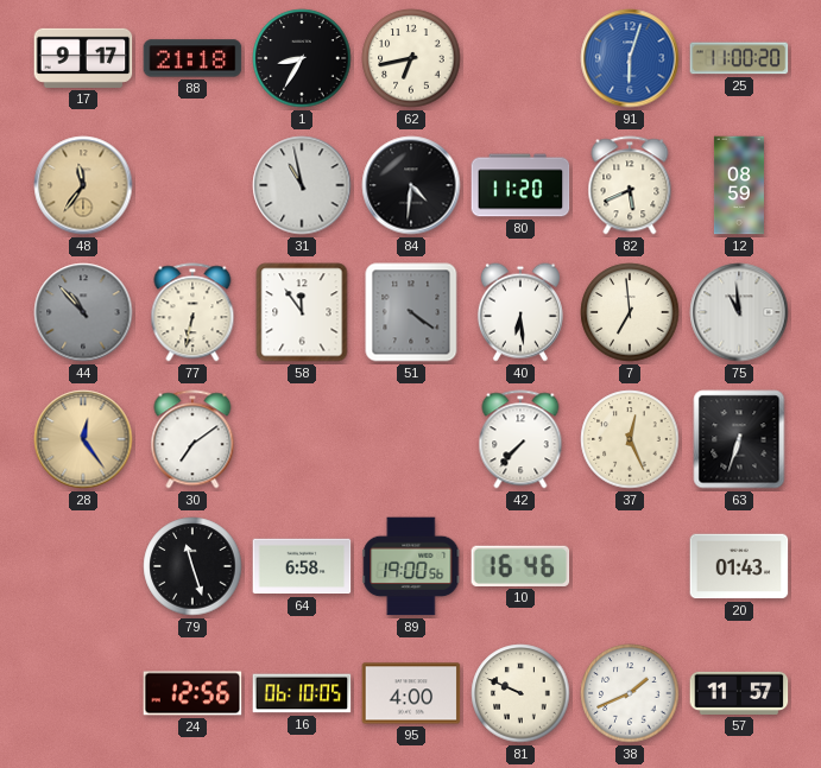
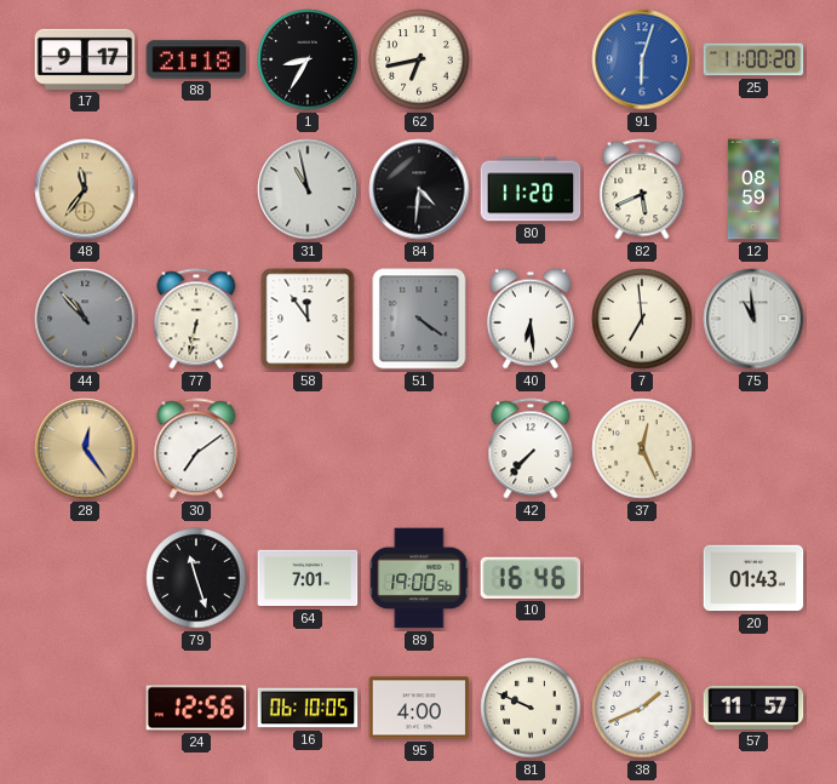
63: 6:33 -> none
64: 6:58 -> 7:01
